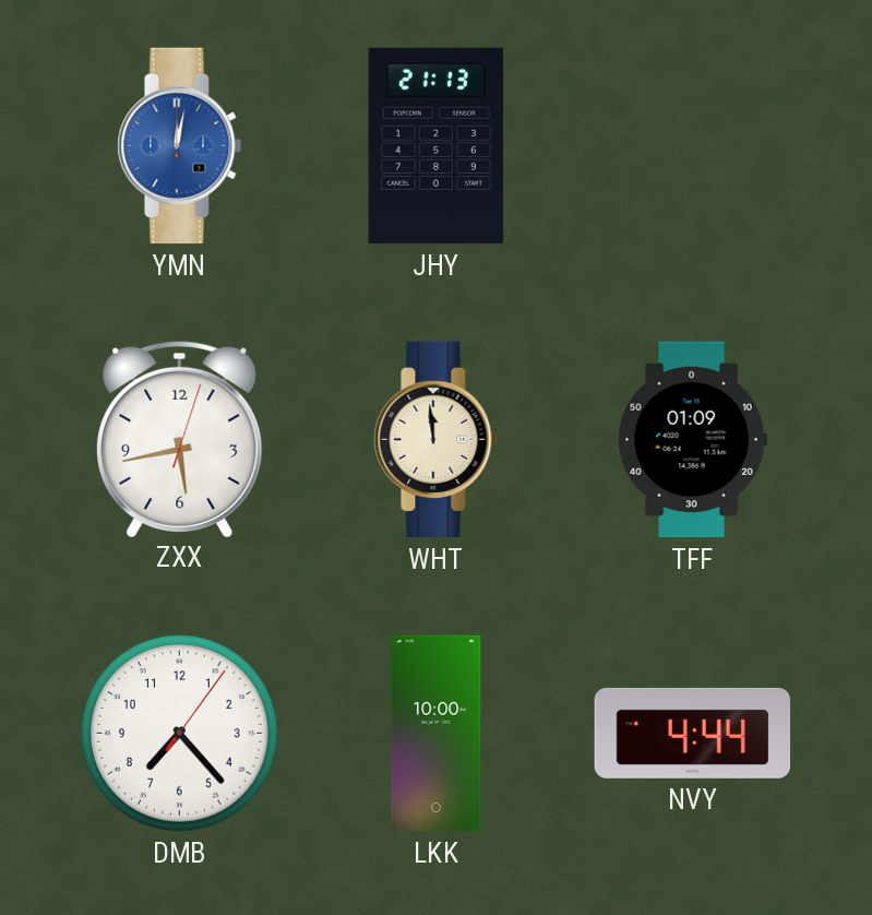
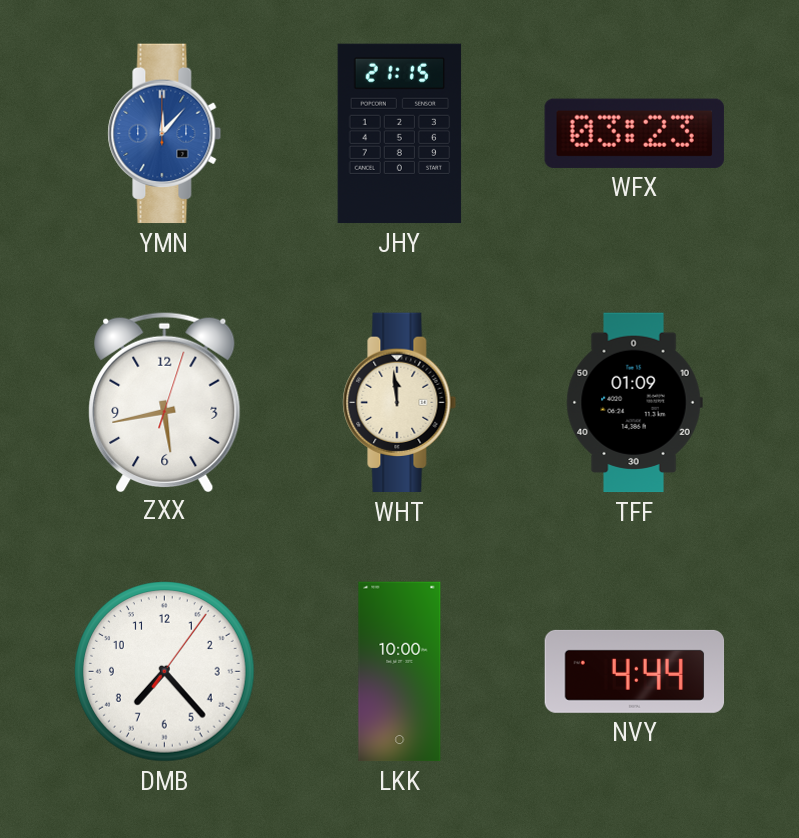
YMN: 12:02 -> 12:07
JHY: 21:13 -> 21:15
WFX: none -> 03:23
